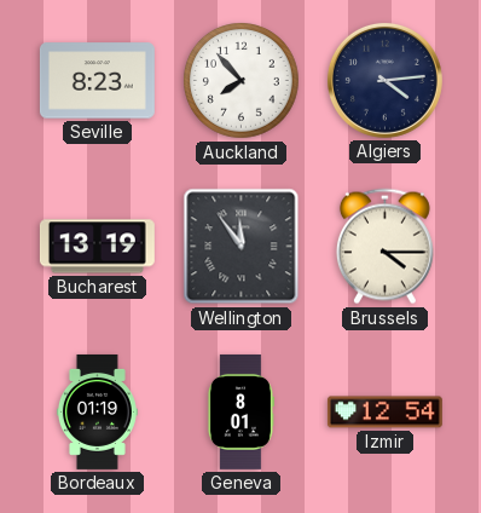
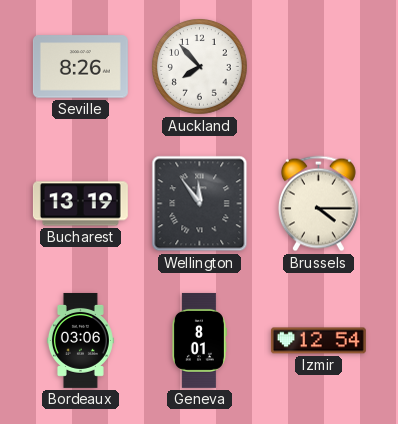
Seville: 8:23 -> 8:26
Algiers: 4:14 -> none
Bordeaux: 01:19 -> 03:06
